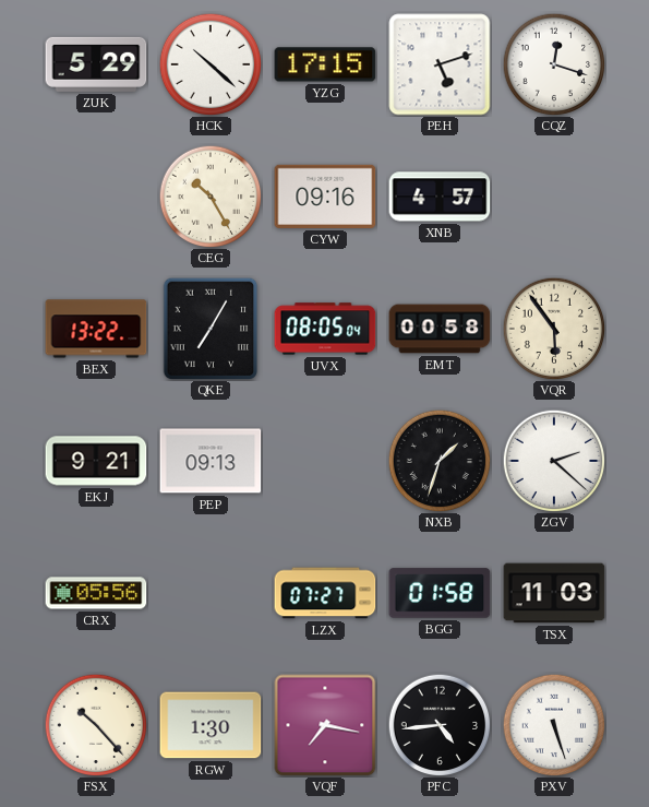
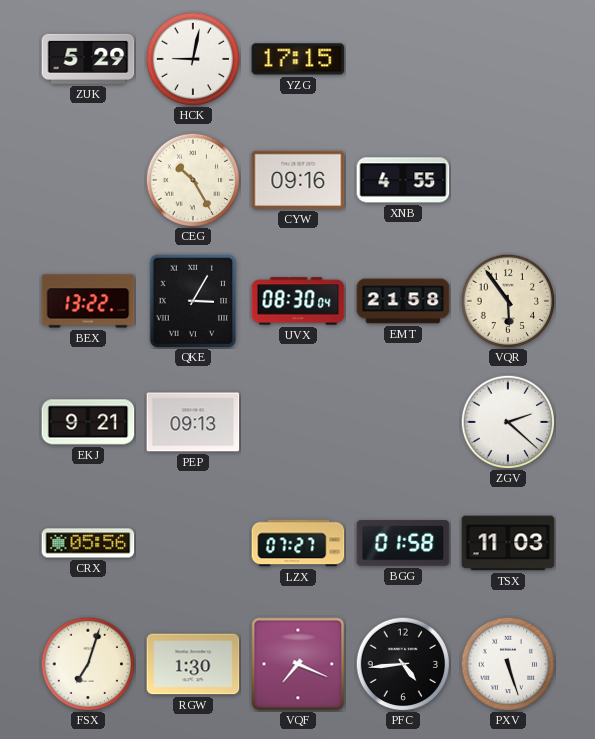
HCK: 10:22 -> 9:02
PEH: 5:12 -> none
CQZ: 12:18 -> none
XNB: 4:57 -> 4:55
QKE: 7:05 -> 3:05
UVX: 08:05 -> 08:30
EMT: 00:58 -> 21:58
NXB: 1:33 -> none
FSX: 10:23 -> 7:03
VQF: 7:17 -> 7:19
